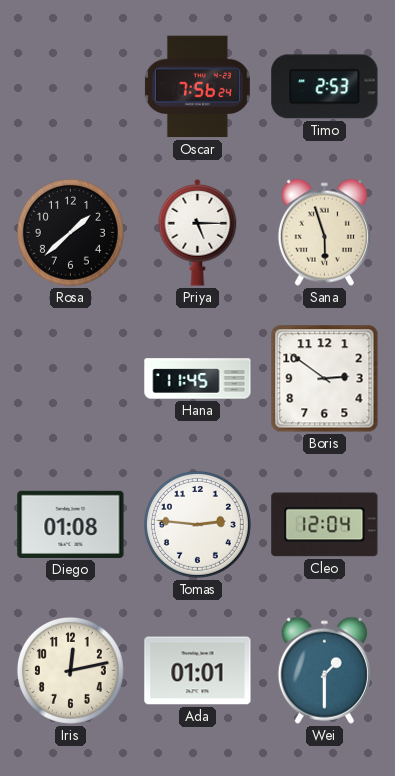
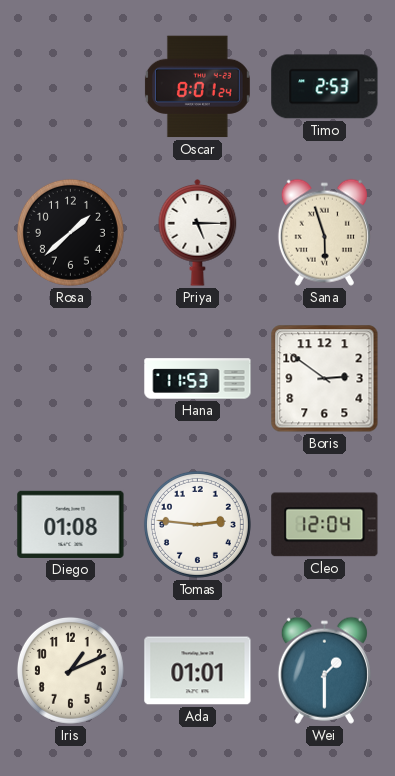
Oscar: 7:56 -> 8:01
Hana: 11:45 -> 11:53
Iris: 12:13 -> 1:11
